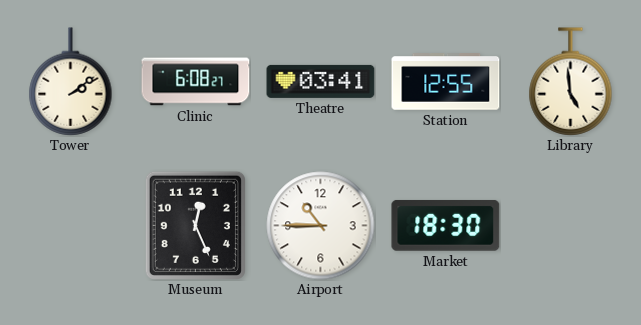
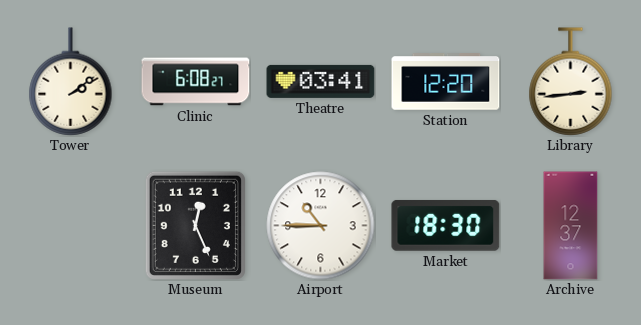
Station: 12:55 -> 12:20
Library: 4:59 -> 2:44
Archive: none -> 12:37
